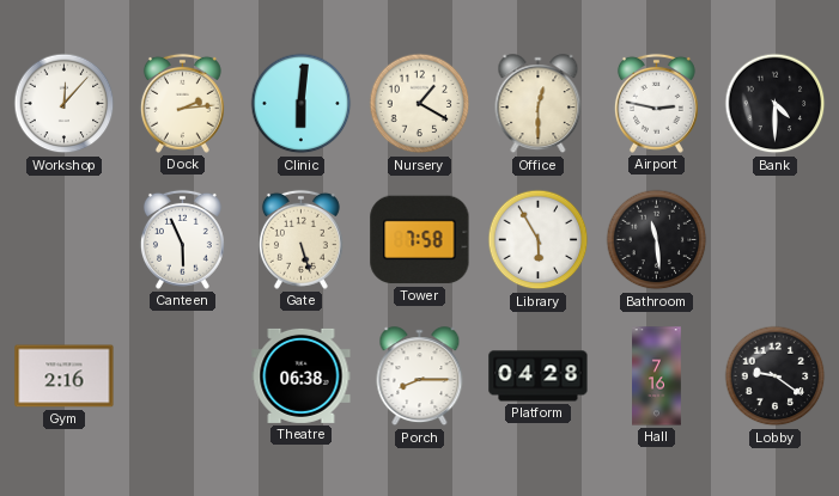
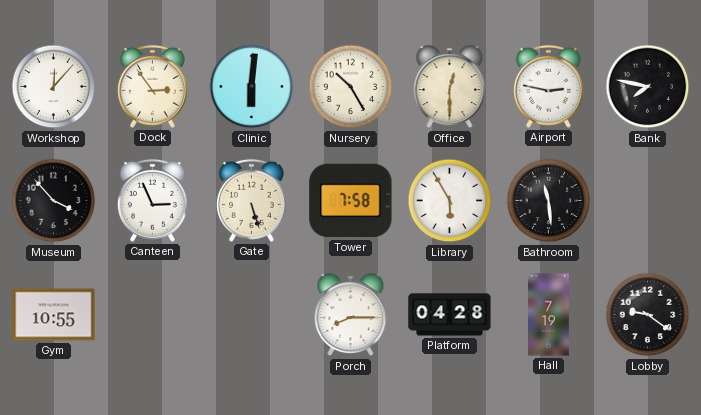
Dock: 2:14 -> 2:54
Nursery: 1:20 -> 10:25
Bank: 4:30 -> 7:47
Museum: none -> 3:53
Canteen: 5:56 -> 2:56
Gym: 2:16 -> 10:55
Theatre: 06:38 -> none
Hall: 7:16 -> 7:19
